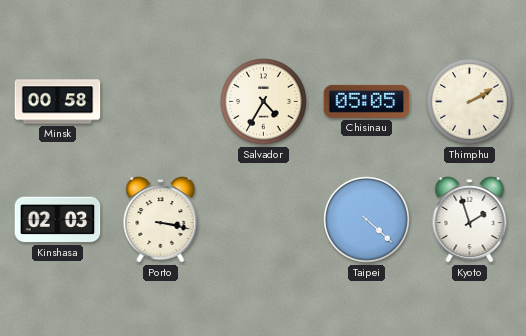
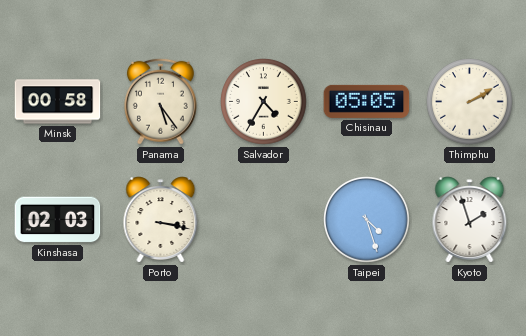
Panama: none -> 5:24
Taipei: 4:22 -> 4:27
